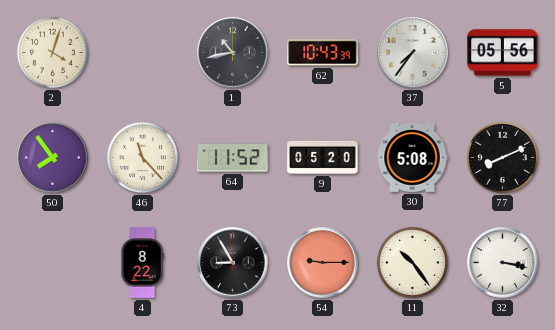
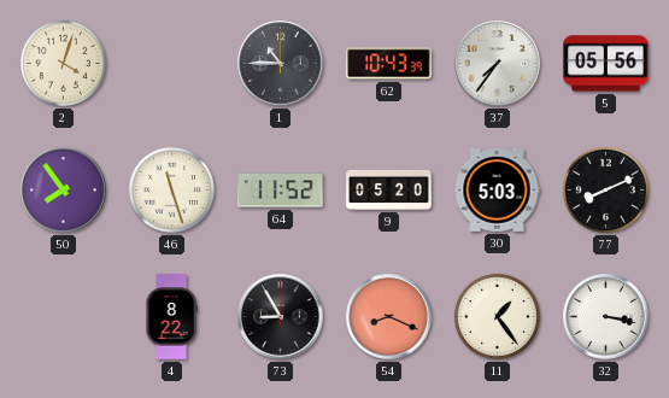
1: 10:43 -> 10:45
46: 11:23 -> 11:27
30: 5:08 -> 5:03
54: 9:15 -> 8:19
11: 10:24 -> 1:24
